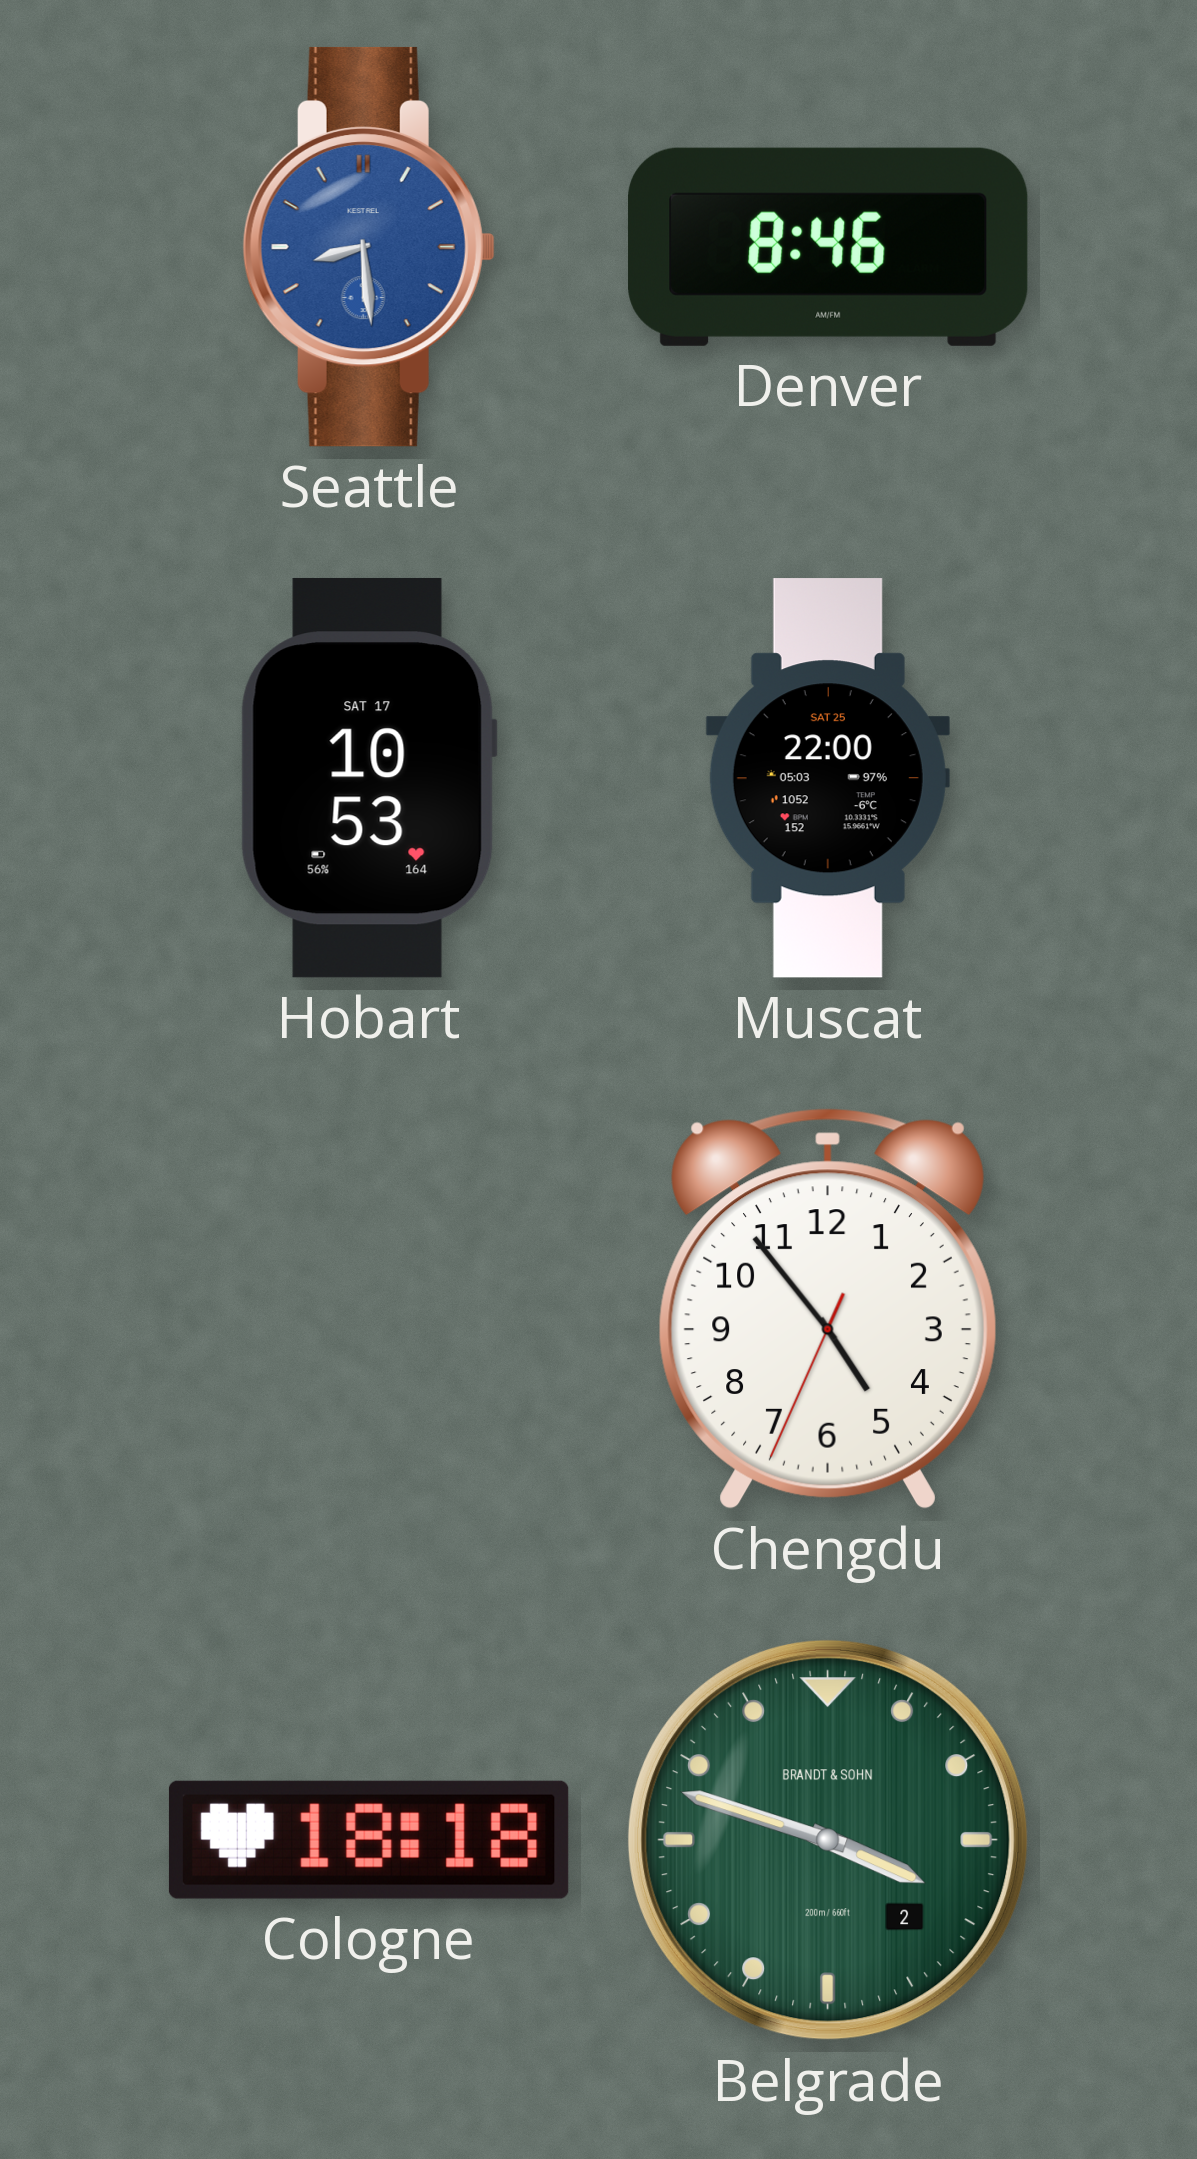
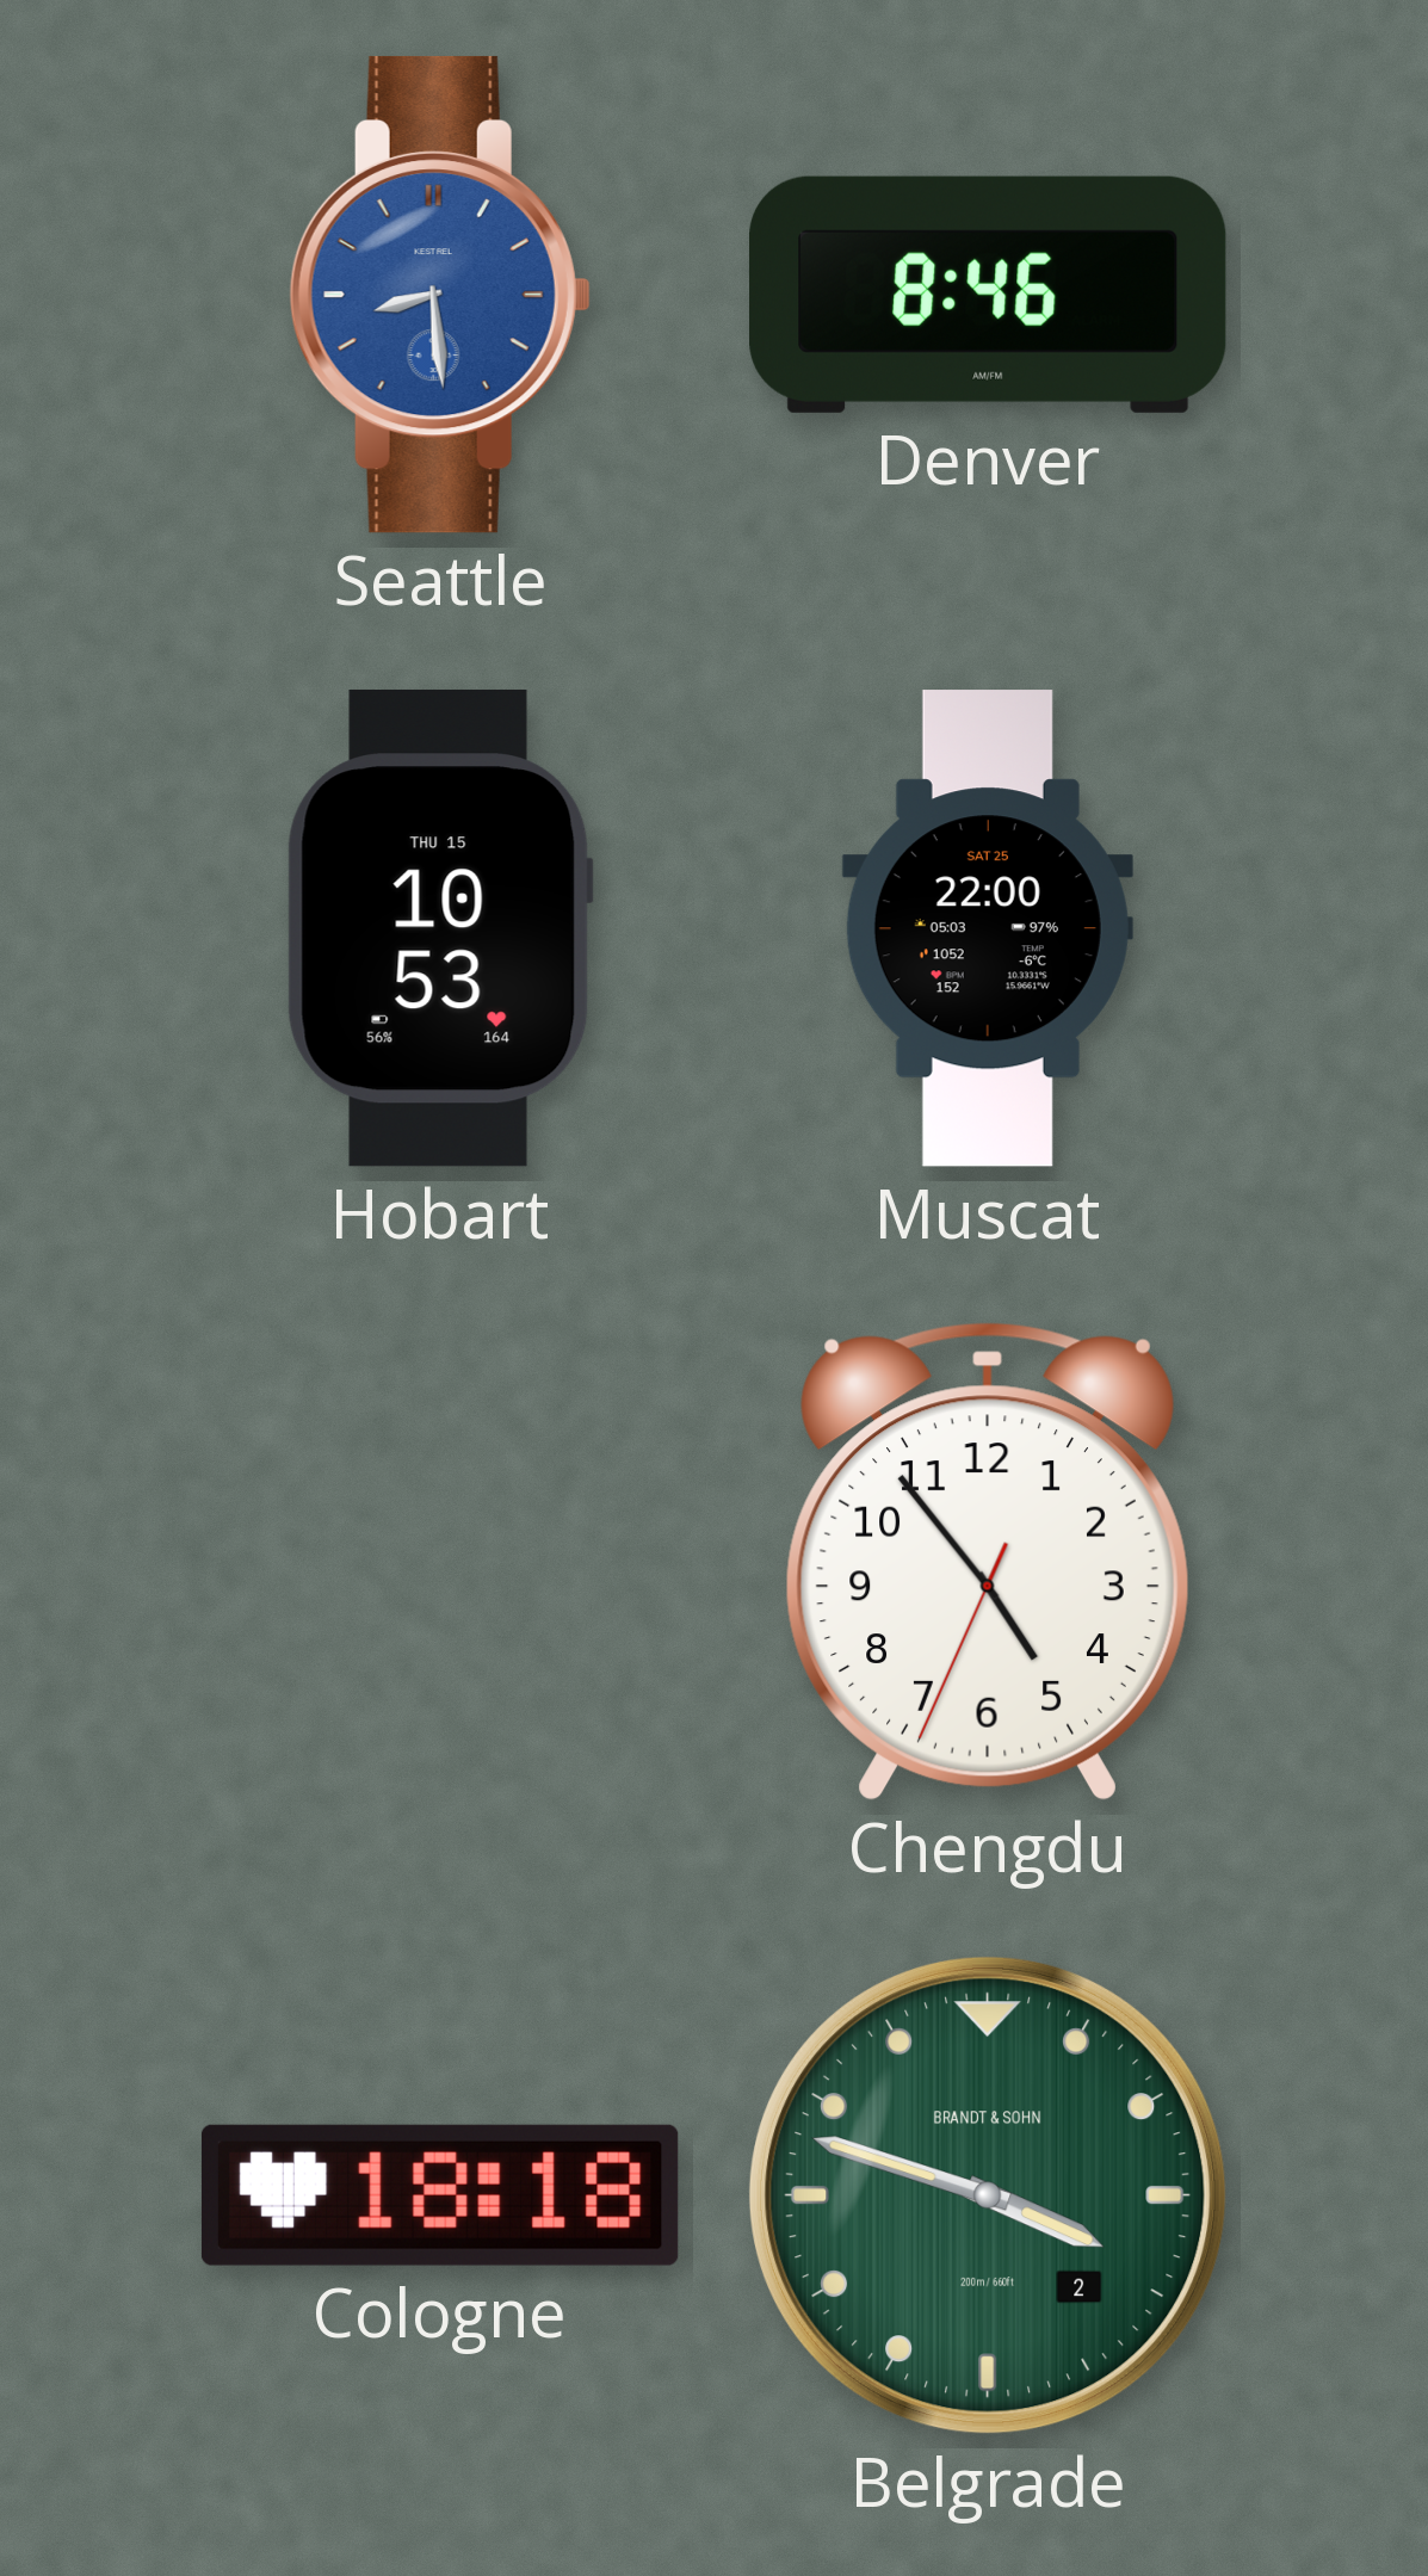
Hobart date: SAT 17 -> THU 15
